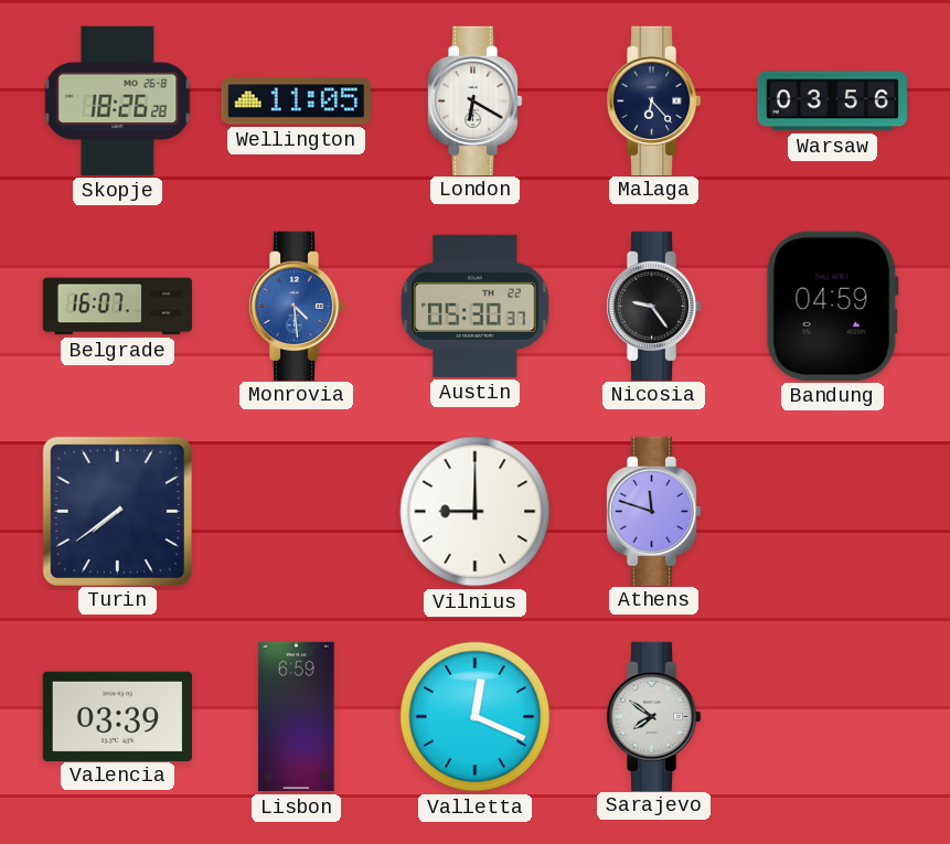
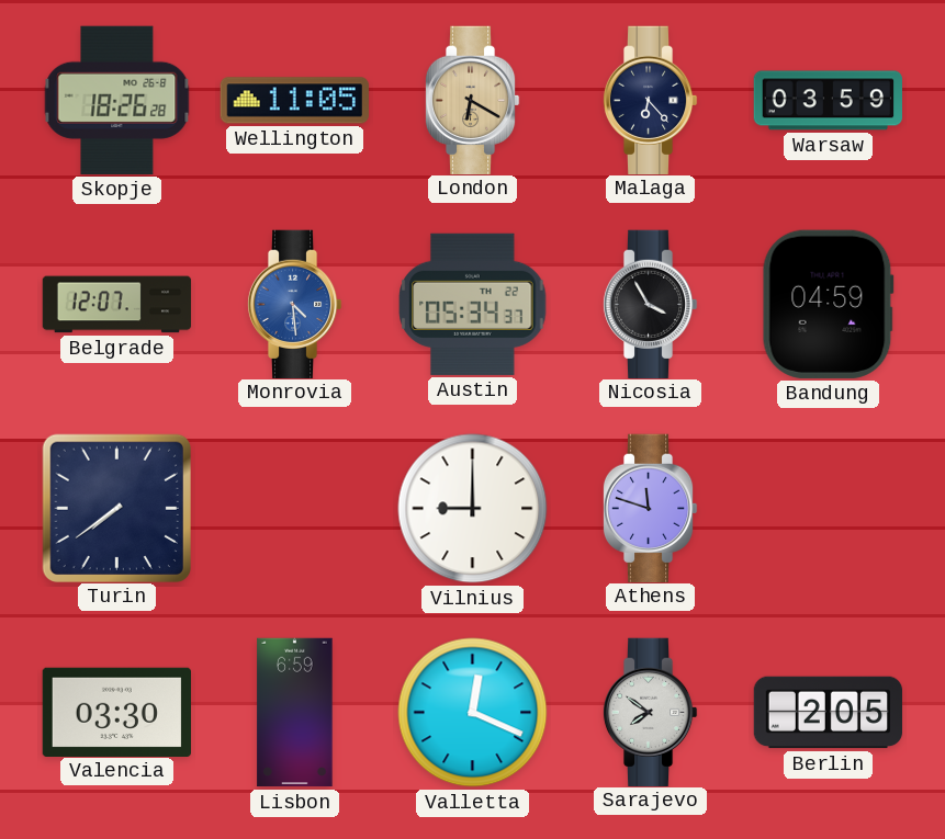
London dial: white -> champagne
Warsaw: 03:56 -> 03:59
Belgrade: 16:07 -> 12:07
Austin: 05:30 -> 05:34
Nicosia: 9:24 -> 3:55
Valencia: 03:39 -> 03:30
Berlin: none -> 2:05
